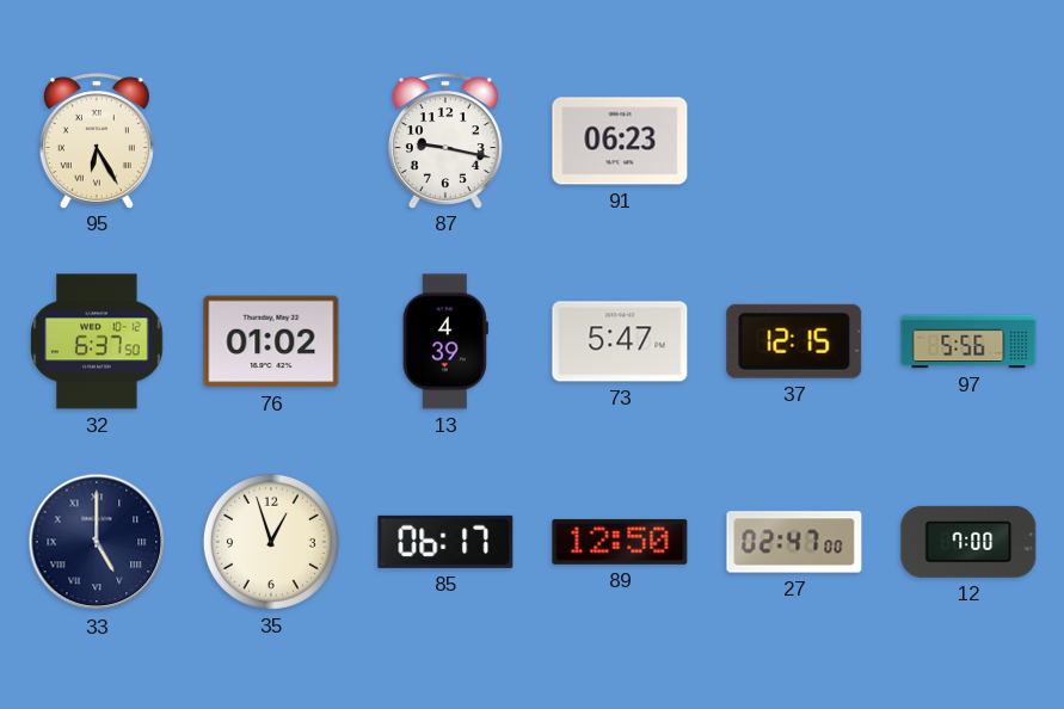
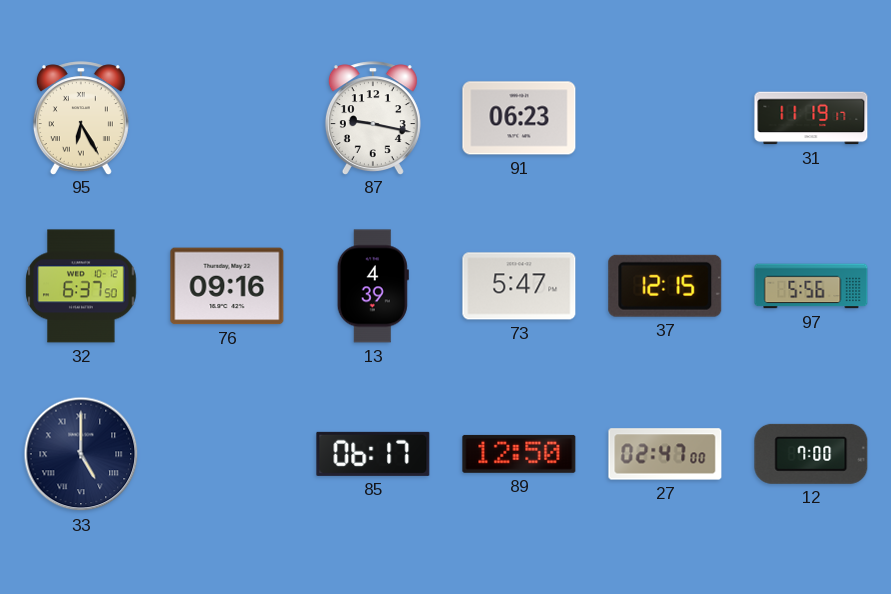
31: none -> 11:19
76: 01:02 -> 09:16
35: 12:57 -> none
